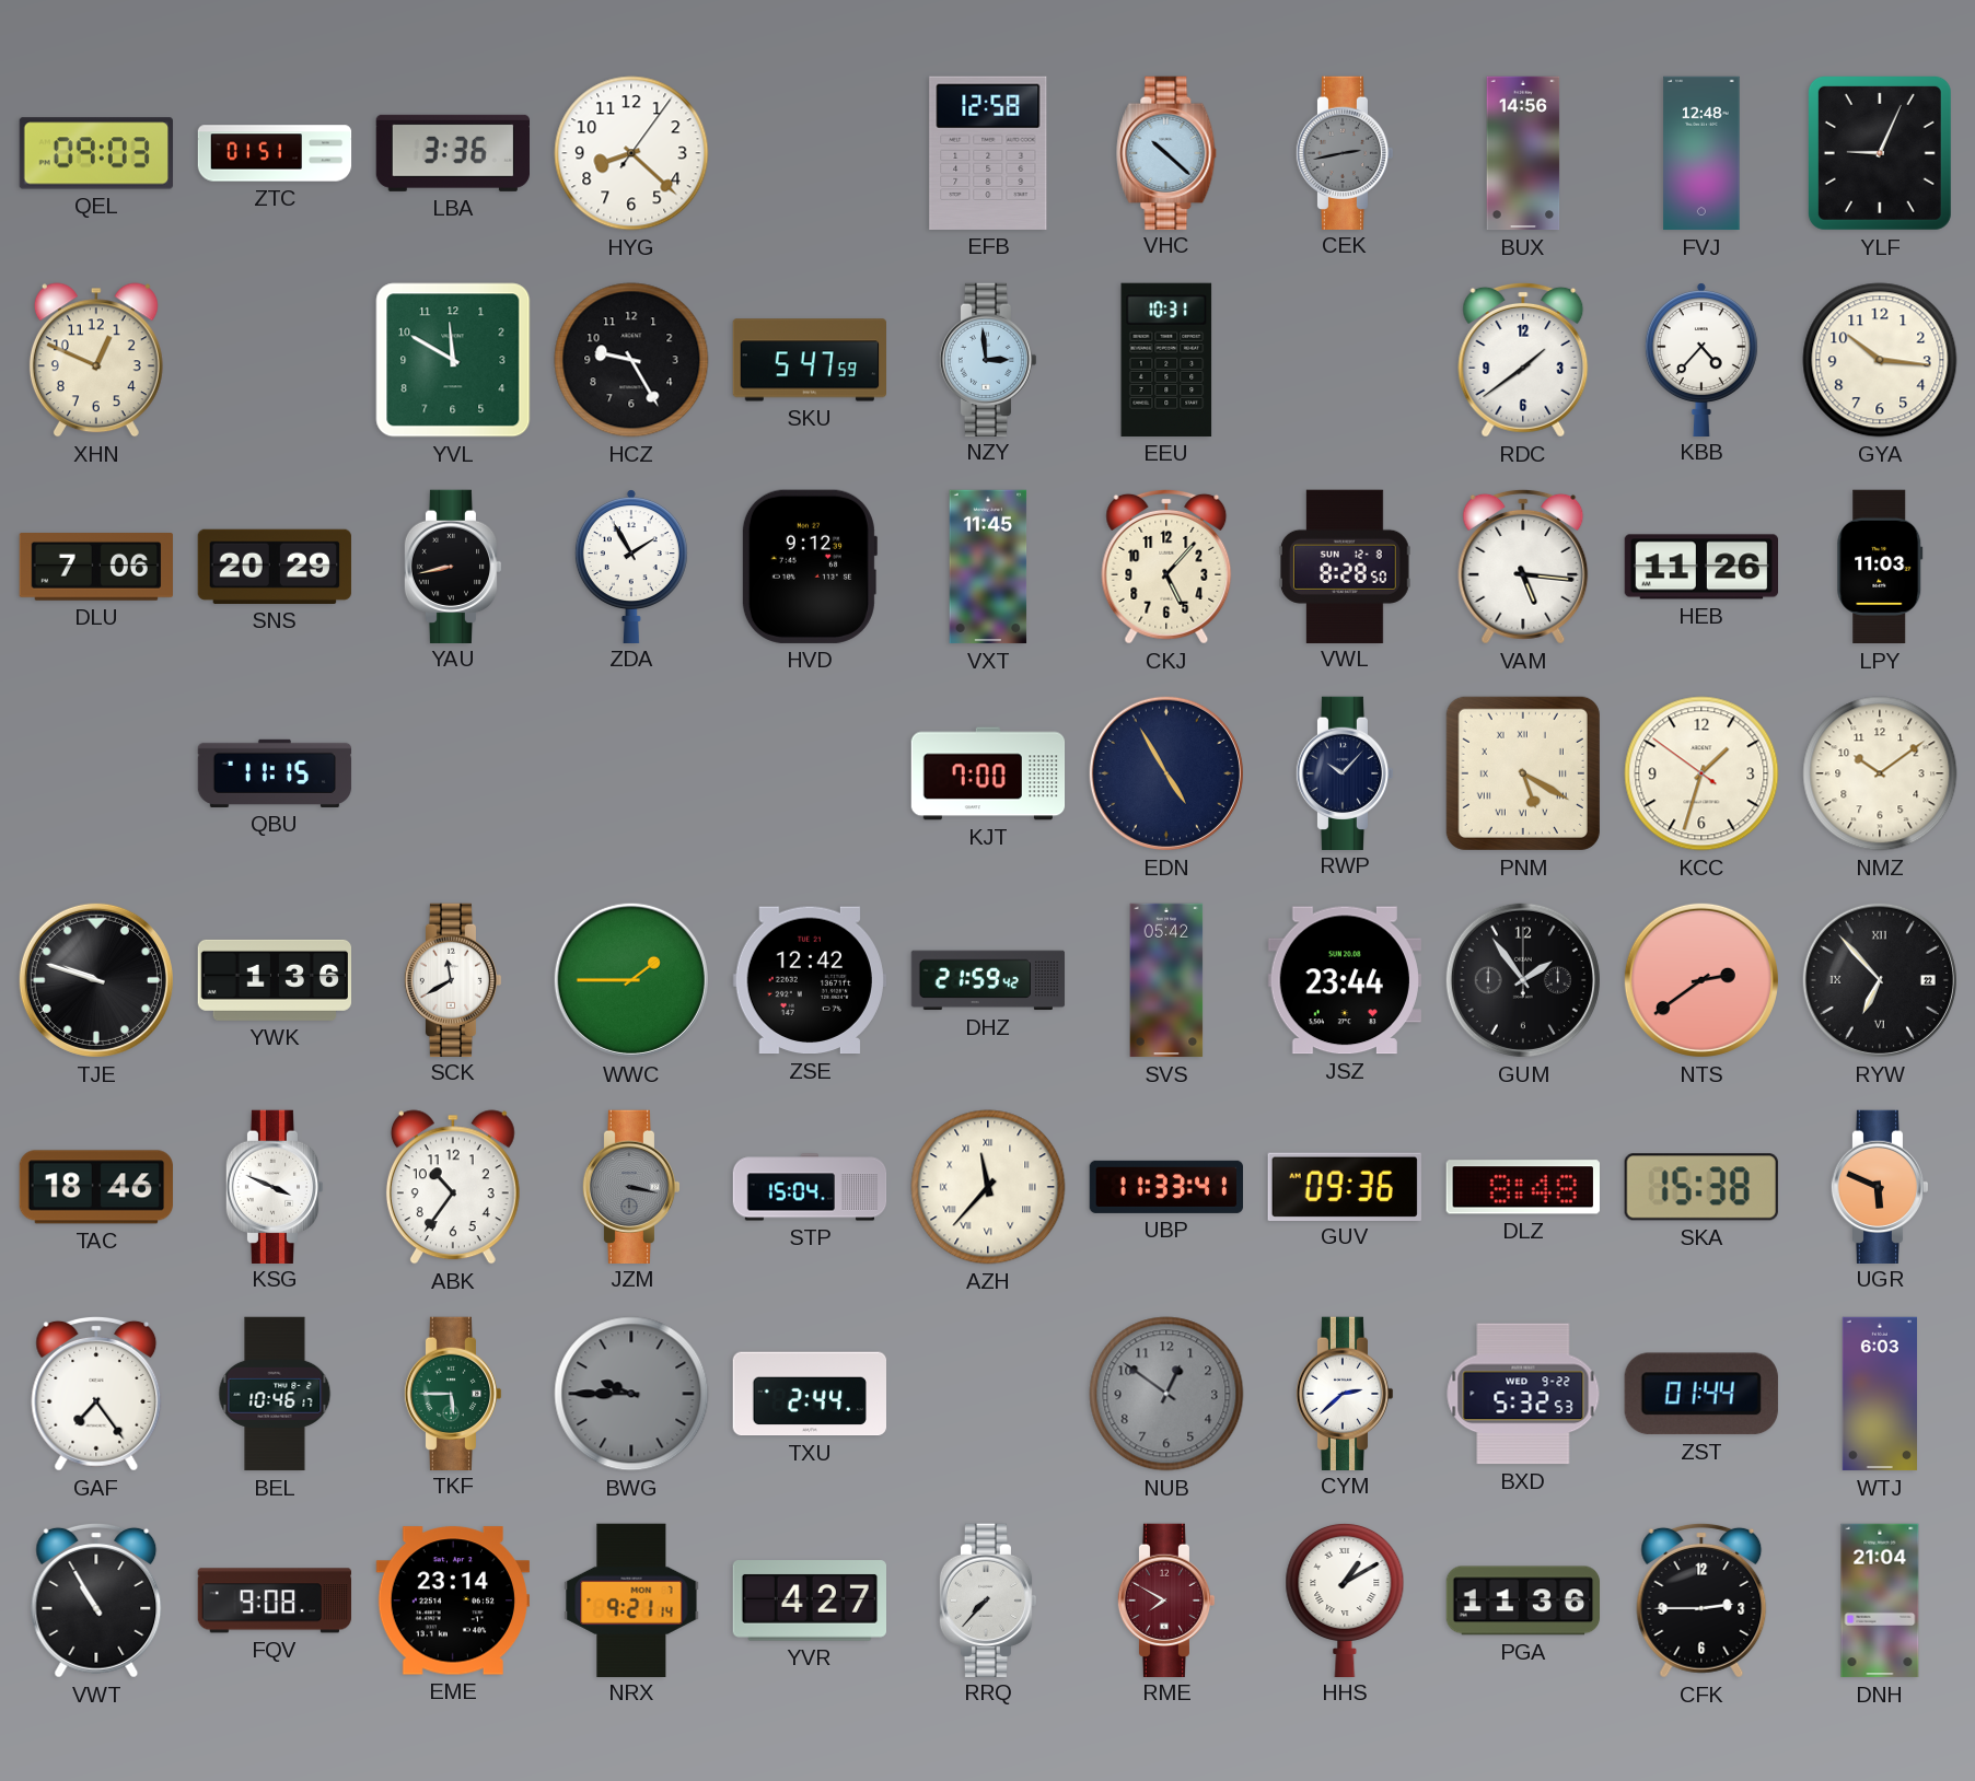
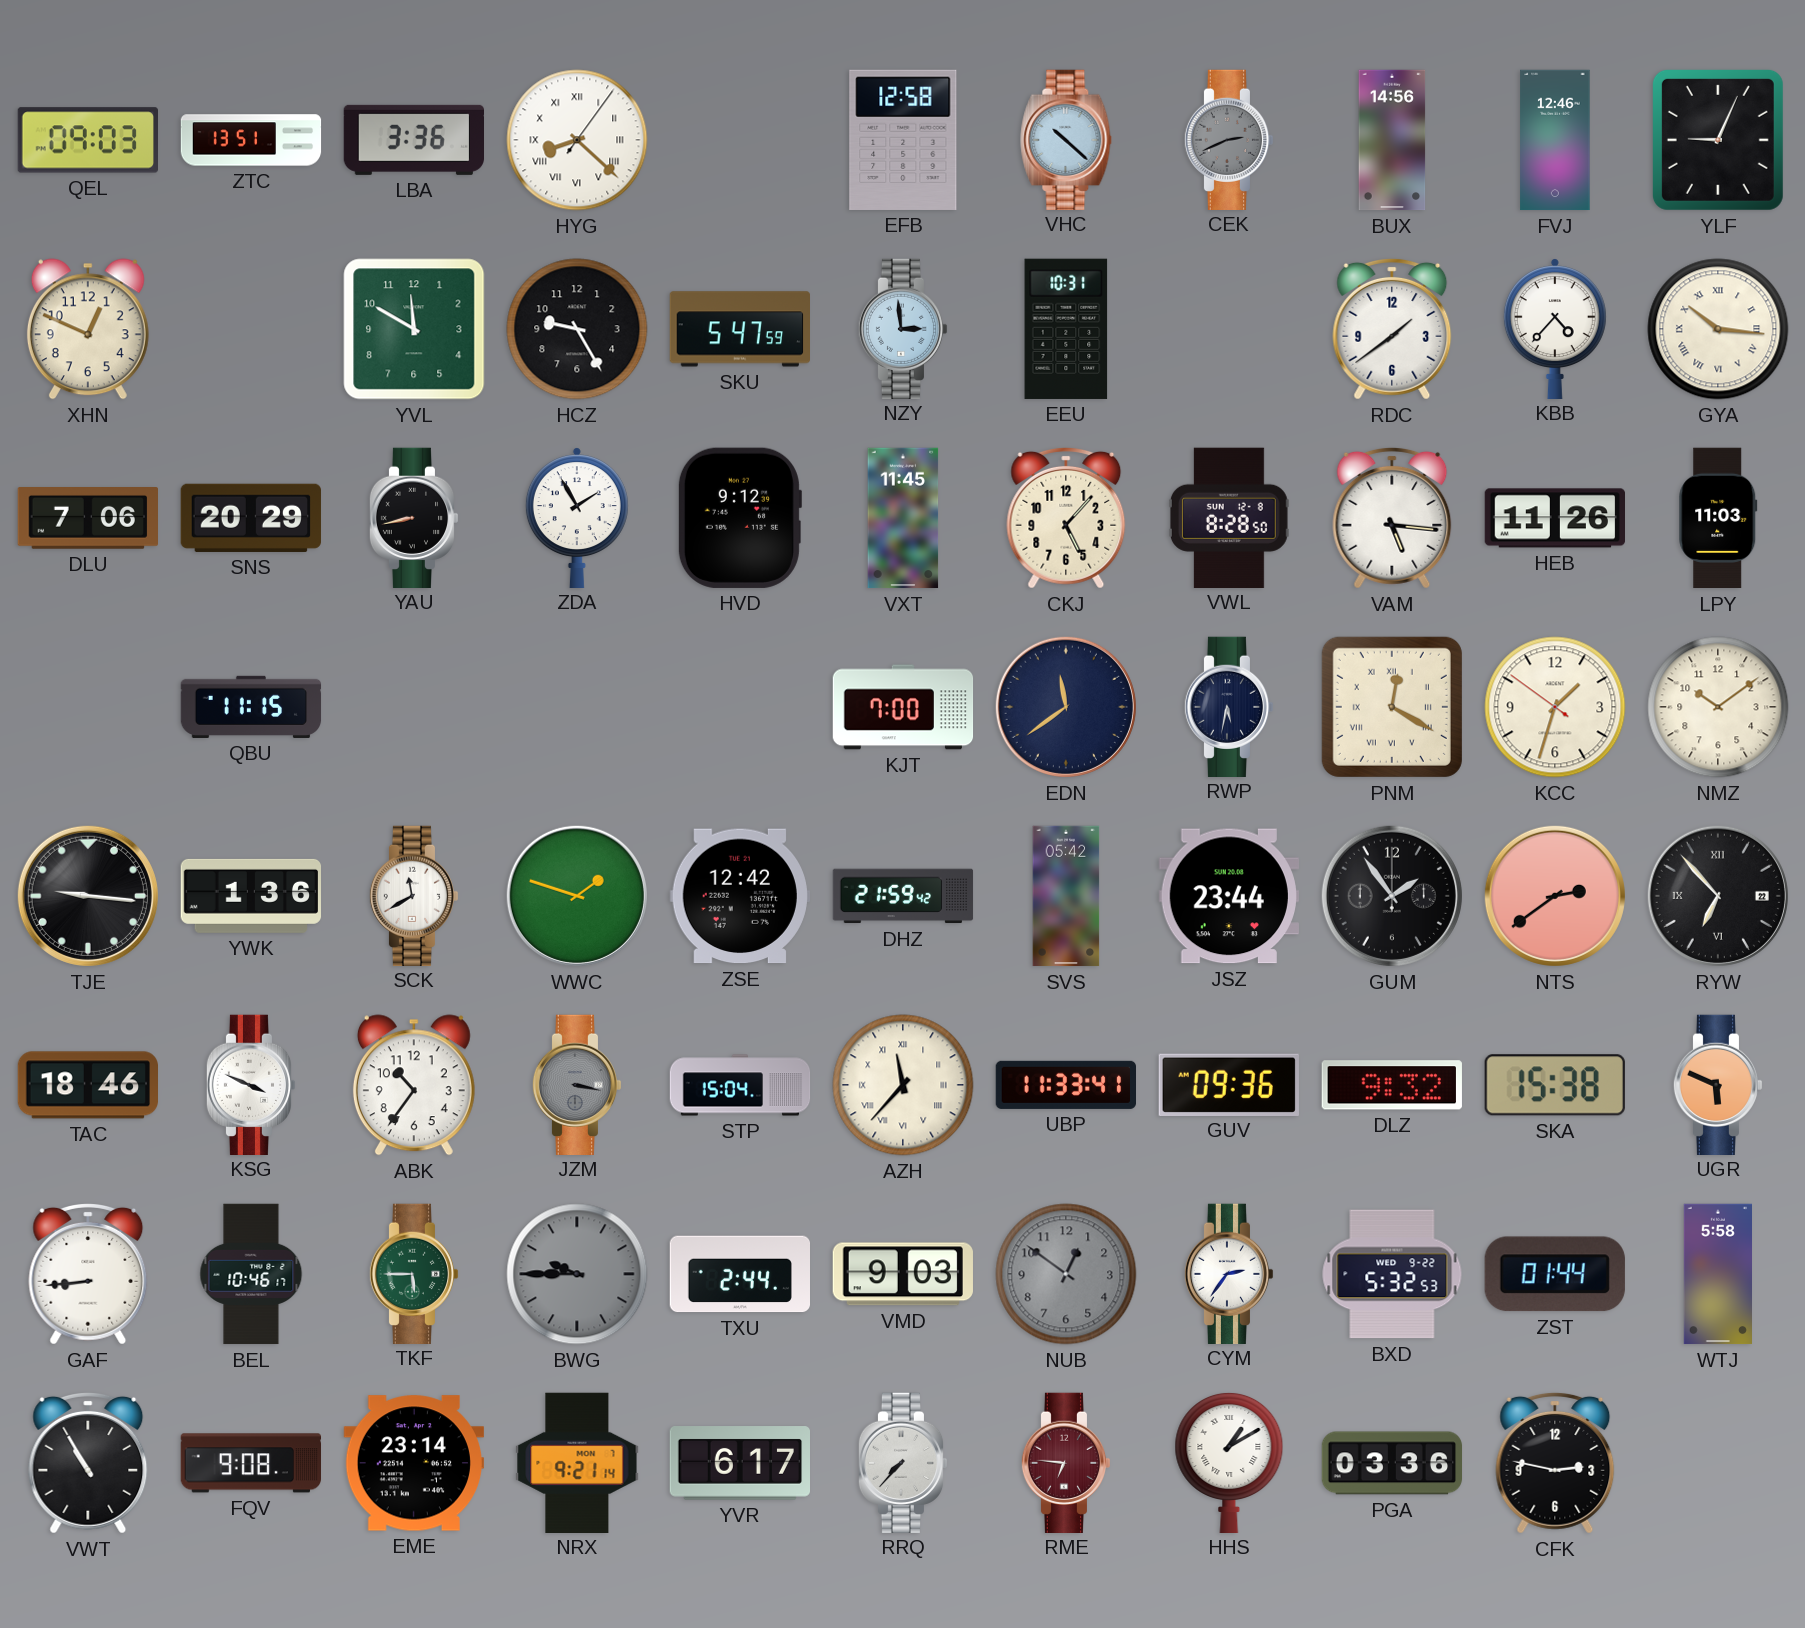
ZTC: 01:51 -> 13:51
HYG numerals: Arabic -> Roman
CEK: 2:43 -> 2:41
FVJ: 12:48 -> 12:46
GYA numerals: Arabic -> Roman
EDN: 4:55 -> 11:39
RWP: 10:07 -> 5:32
PNM: 5:20 -> 12:20
TJE: 9:48 -> 9:16
WWC: 1:45 -> 1:48
DLZ: 8:48 -> 9:32
GAF: 7:24 -> 8:44
VMD: none -> 9:03
CYM: 2:38 -> 2:36
WTJ: 6:03 -> 5:58
YVR: 4:27 -> 6:17
RME: 7:50 -> 6:46
PGA: 11:36 -> 03:36
CFK: 2:45 -> 2:47
DNH: 21:04 -> none
